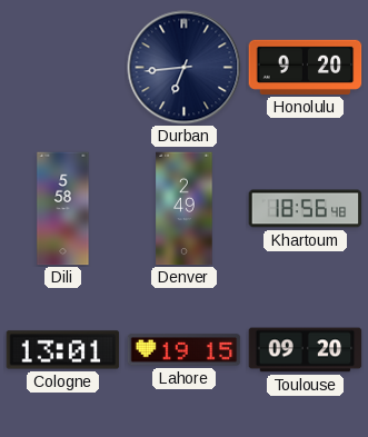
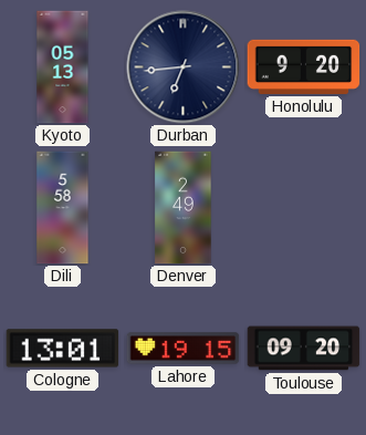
Kyoto: none -> 05:13
Khartoum: 18:56 -> none
